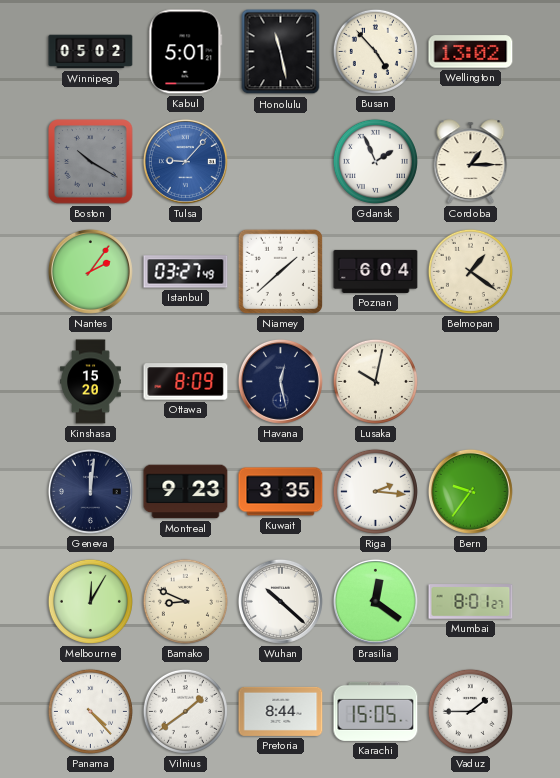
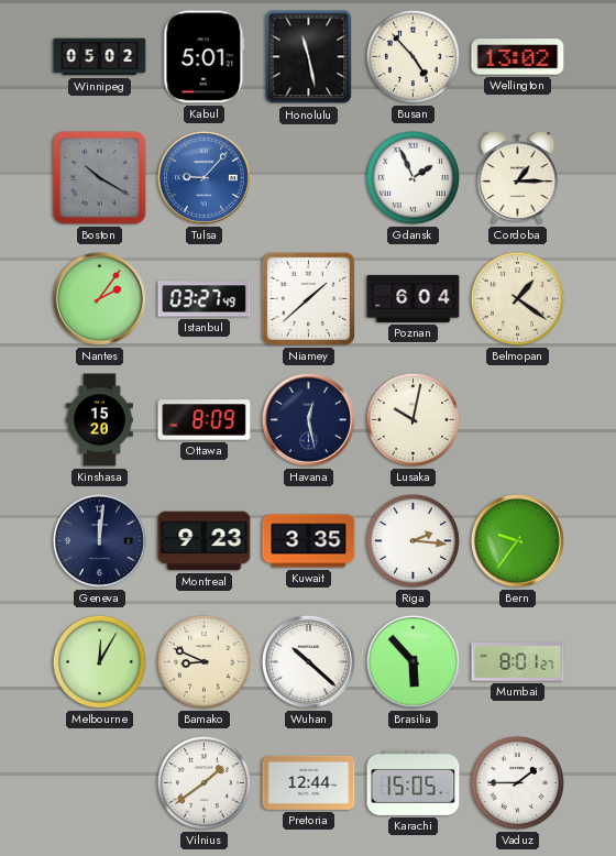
Brasilia: 12:21 -> 5:53
Panama: 4:23 -> none
Pretoria: 8:44 -> 12:44
